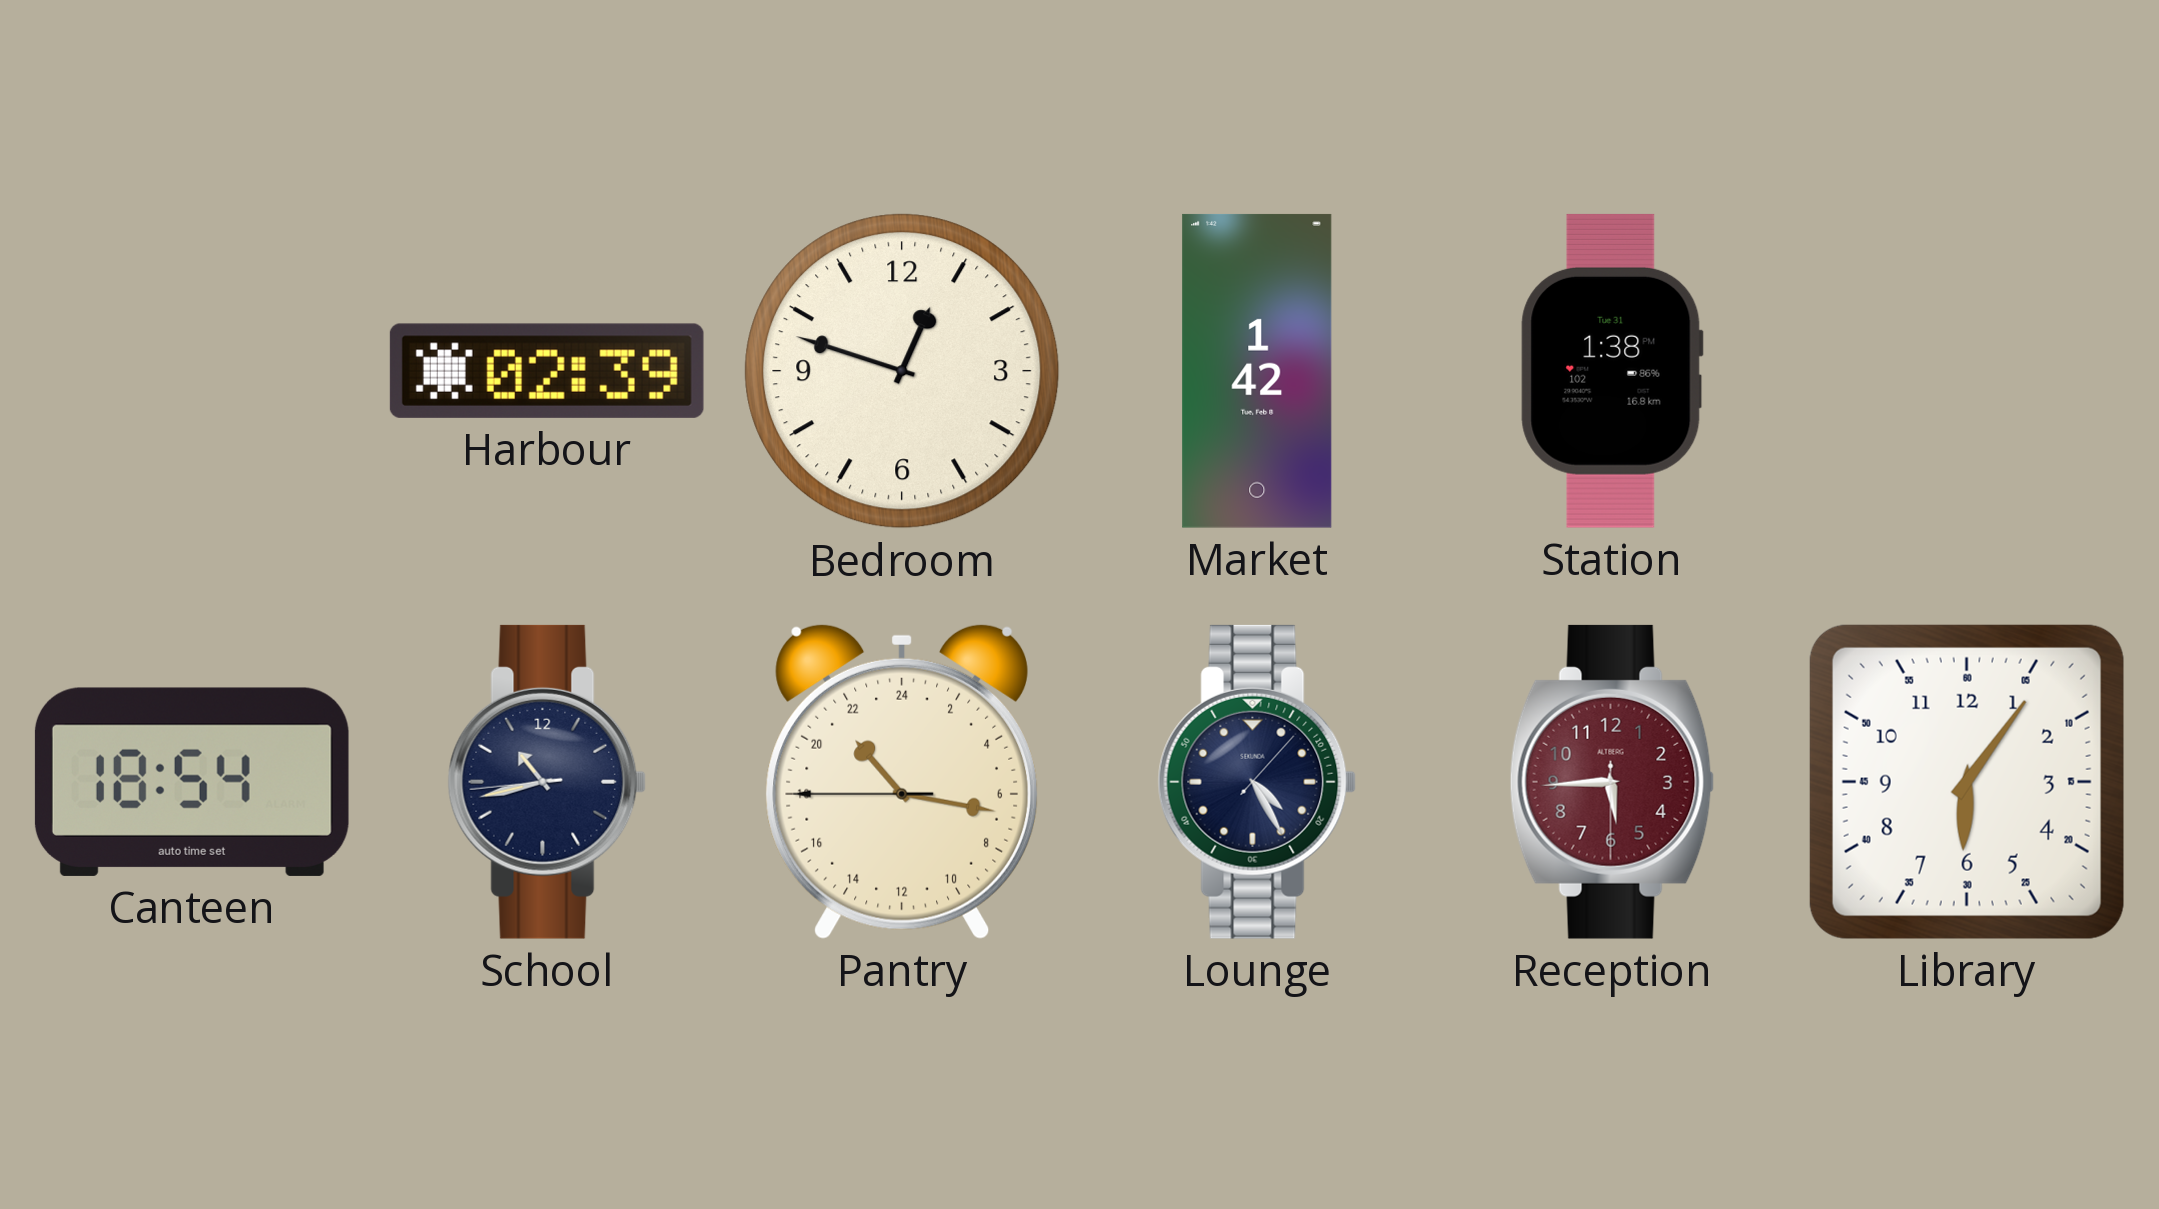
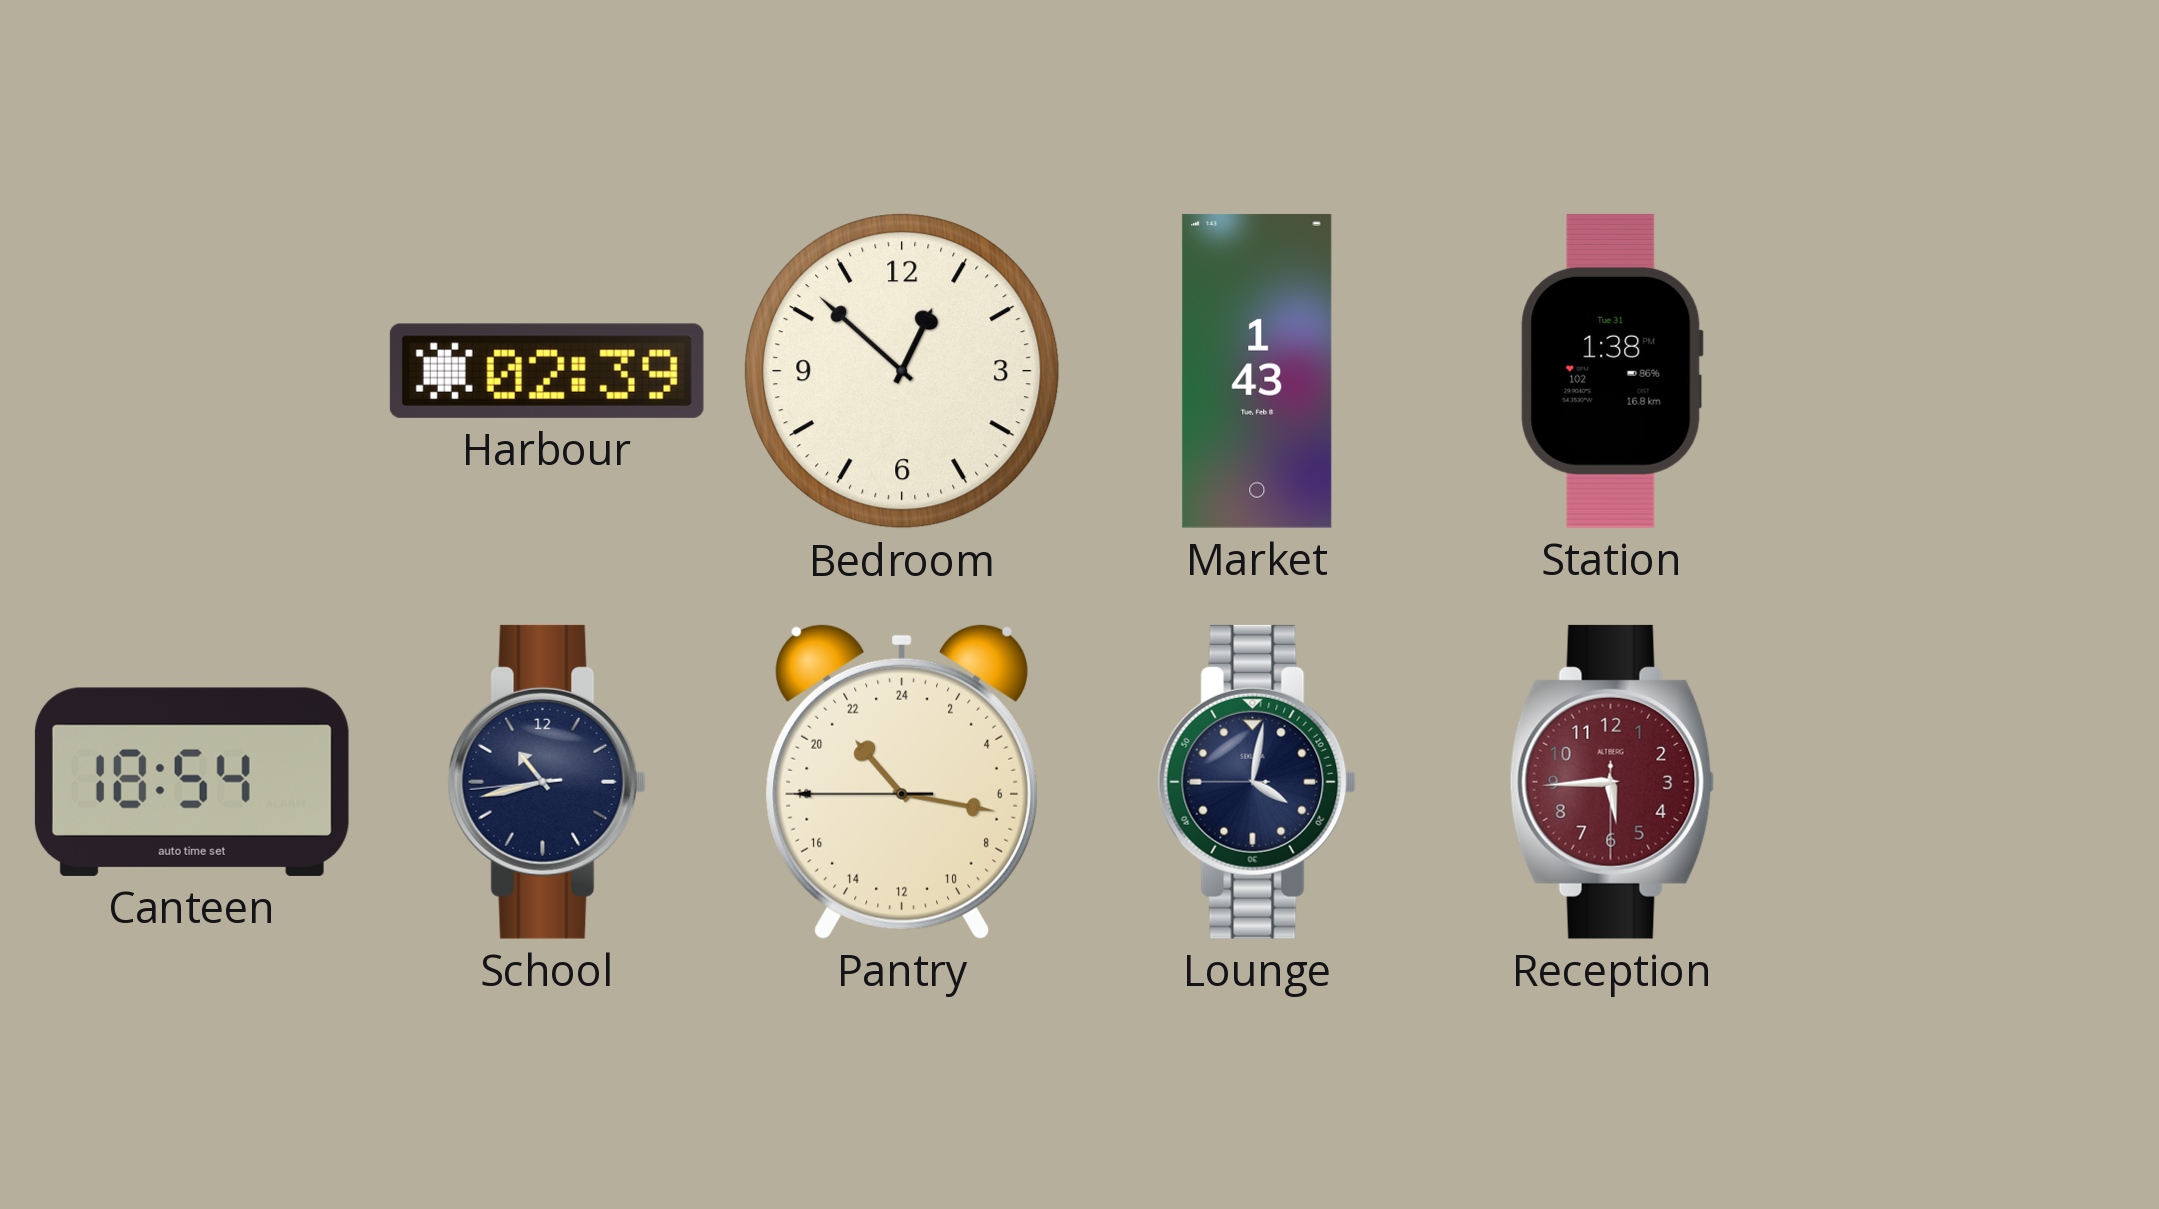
Bedroom: 12:48 -> 12:52
Market: 1:42 -> 1:43
Lounge: 4:25 -> 4:01
Library: 6:06 -> none
